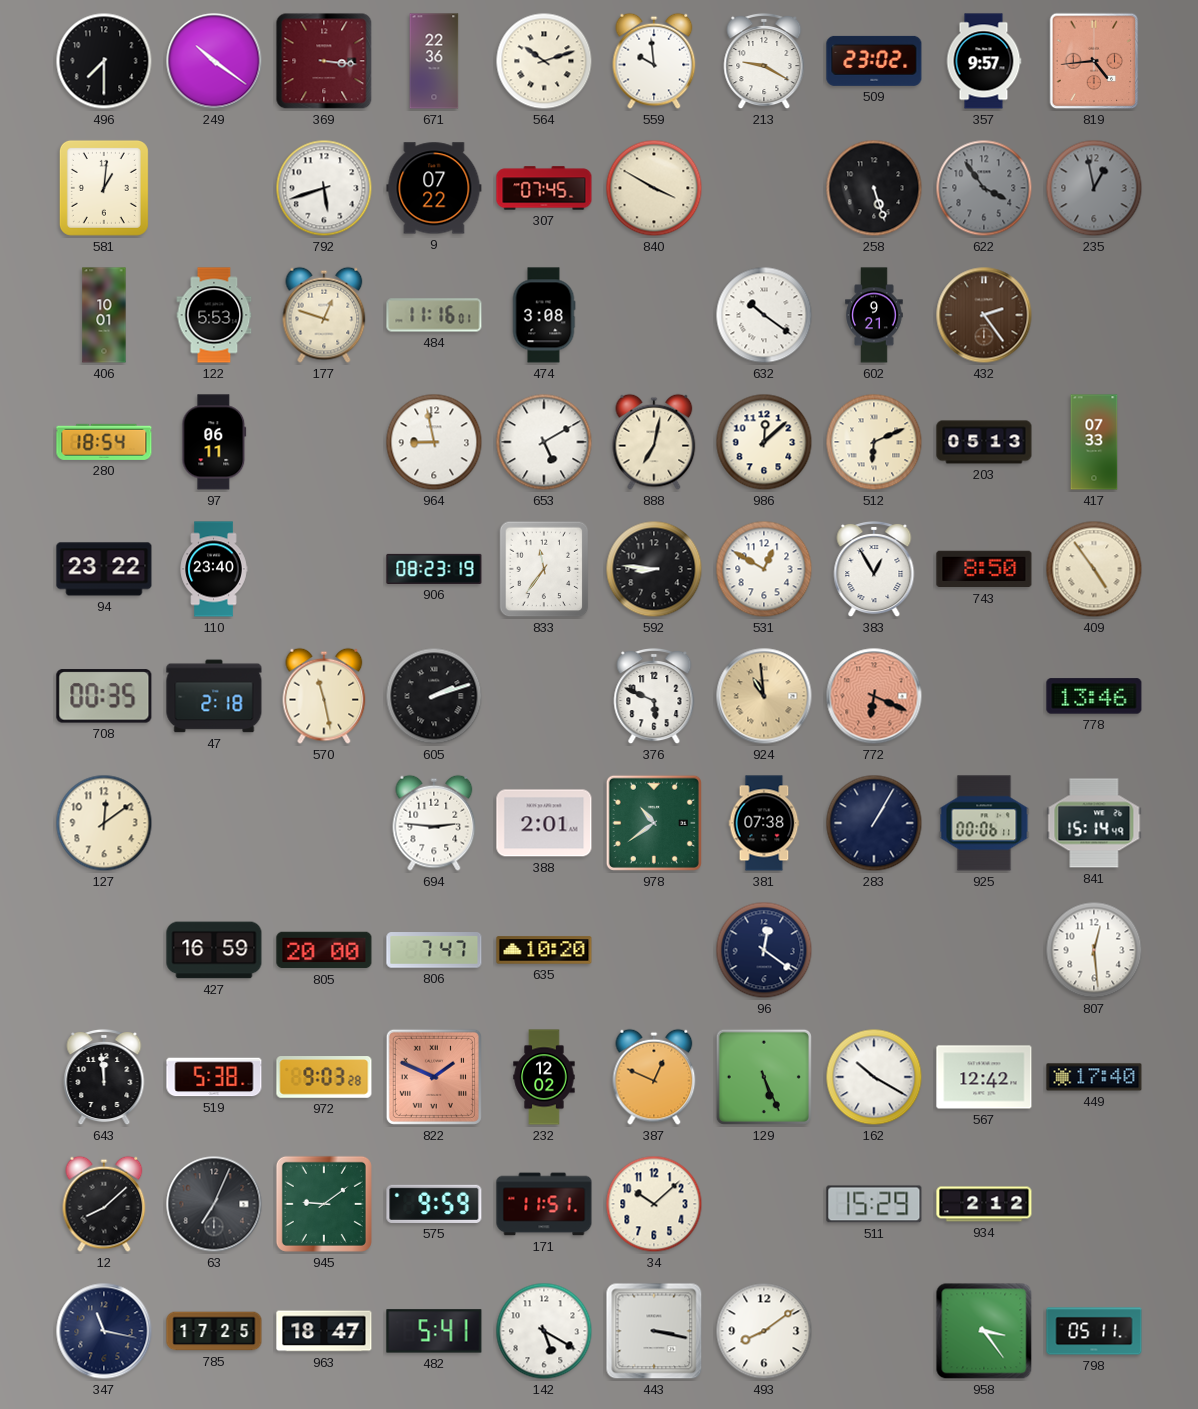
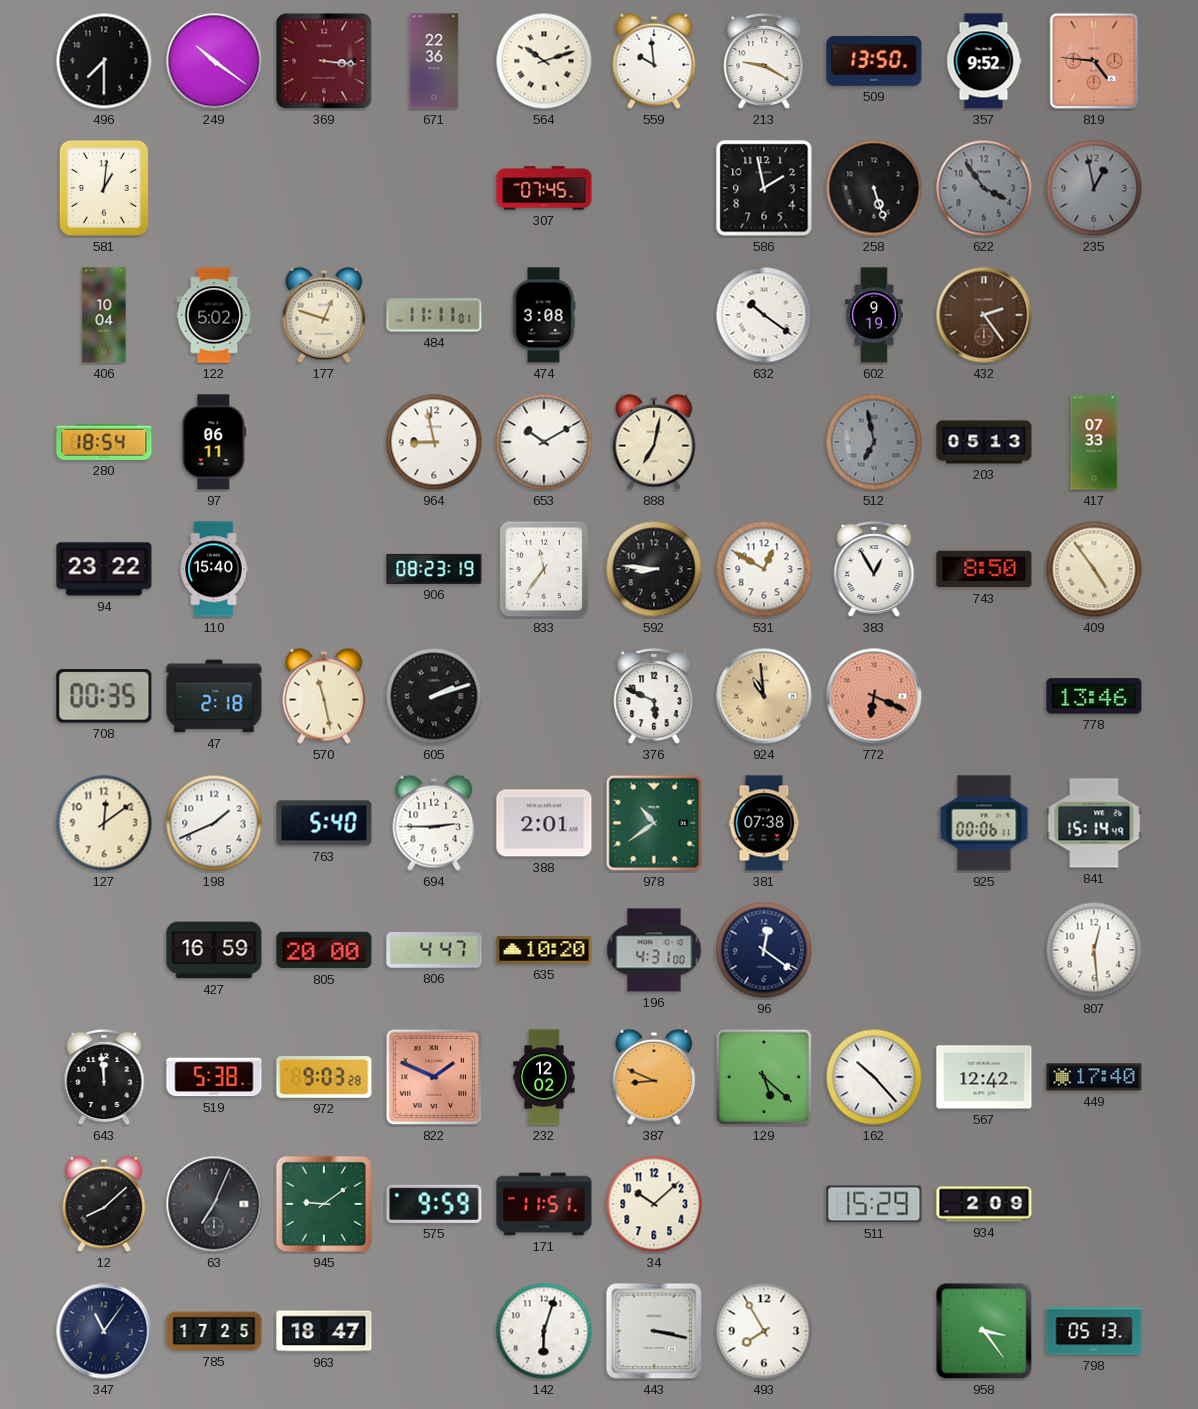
509: 23:02 -> 13:50
357: 9:57 -> 9:52
819: 4:44 -> 4:46
792: 5:42 -> none
9: 07:22 -> none
840: 3:50 -> none
586: none -> 1:58
406: 10:01 -> 10:04
122: 5:53 -> 5:02
484: 11:16 -> 11:11
602: 9:21 -> 9:19
653: 5:10 -> 10:10
986: 12:08 -> none
512: 6:11 -> 6:58
512 dial: cream -> grey
110: 23:40 -> 15:40
198: none -> 1:41
763: none -> 5:40
694: 2:46 -> 2:45
283: 1:05 -> none
806: 7:47 -> 4:47
196: none -> 4:31
387: 12:49 -> 8:49
129: 5:26 -> 5:22
162: 10:20 -> 10:23
934: 2:12 -> 2:09
347: 11:17 -> 11:06
482: 5:41 -> none
142: 5:20 -> 6:03
493: 8:09 -> 7:55
798: 05:11 -> 05:13
